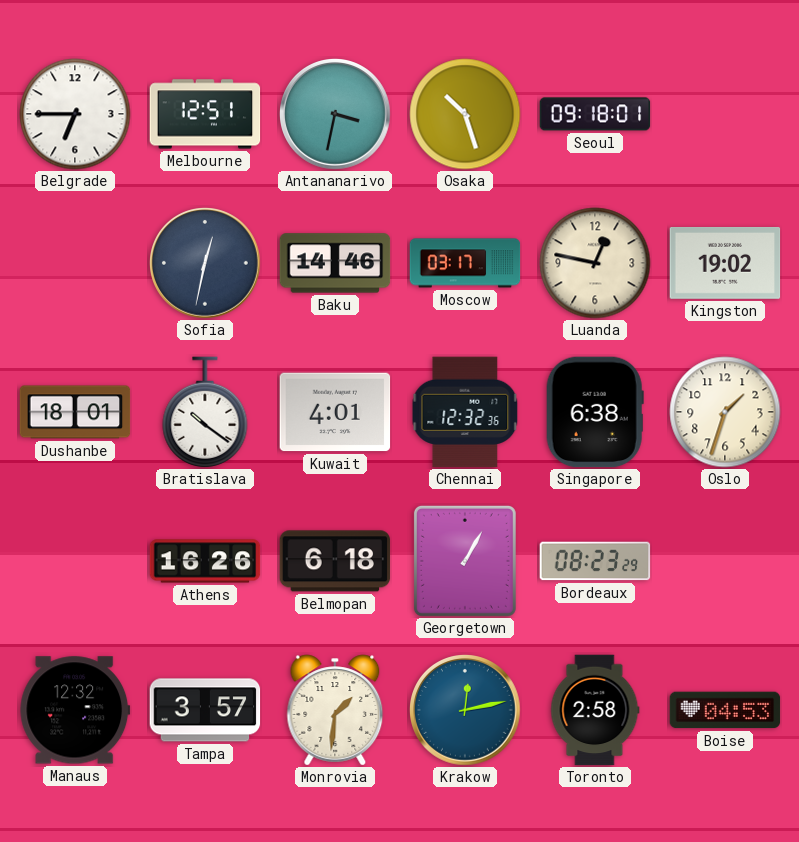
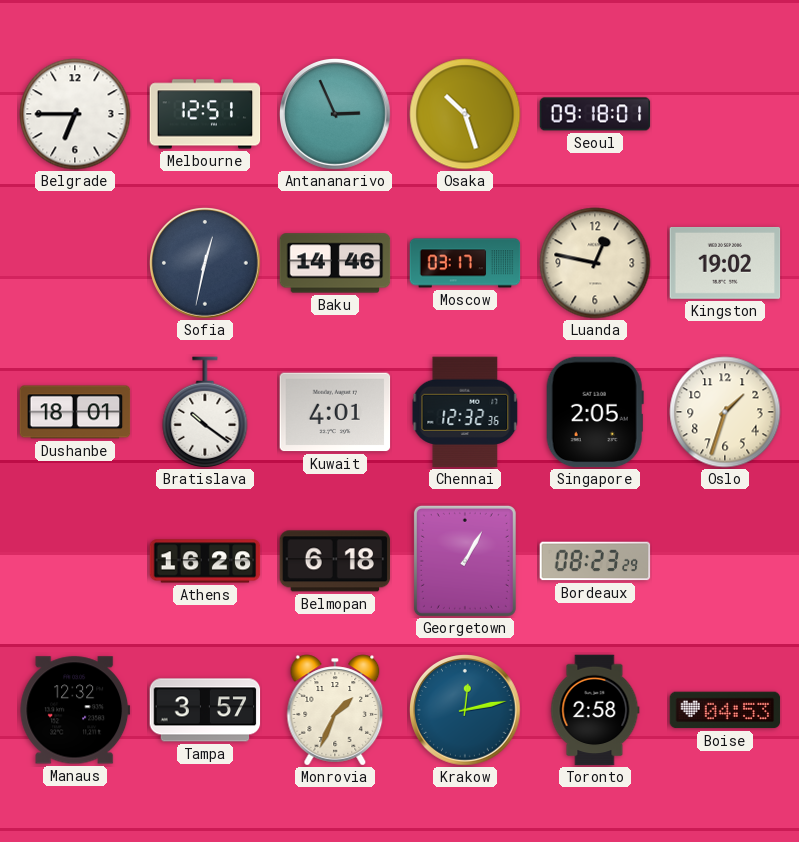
Antananarivo: 3:32 -> 2:56
Singapore: 6:38 -> 2:05
Monrovia: 1:31 -> 1:34
